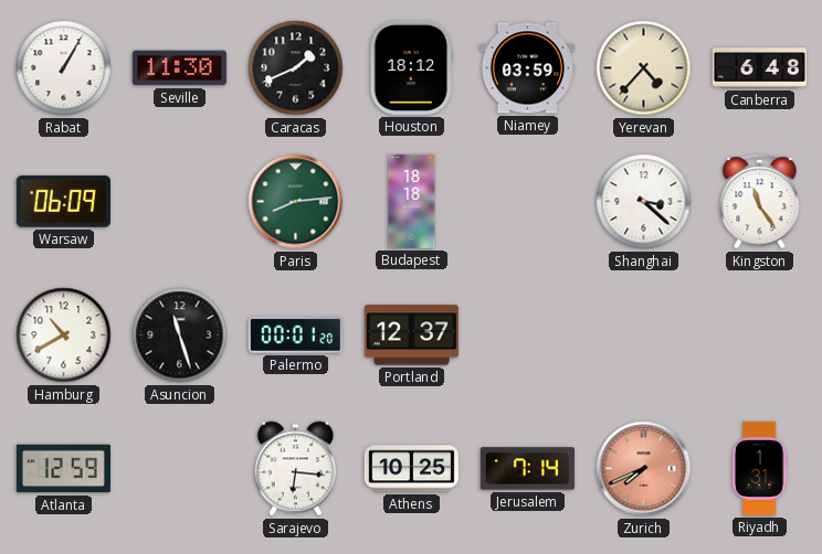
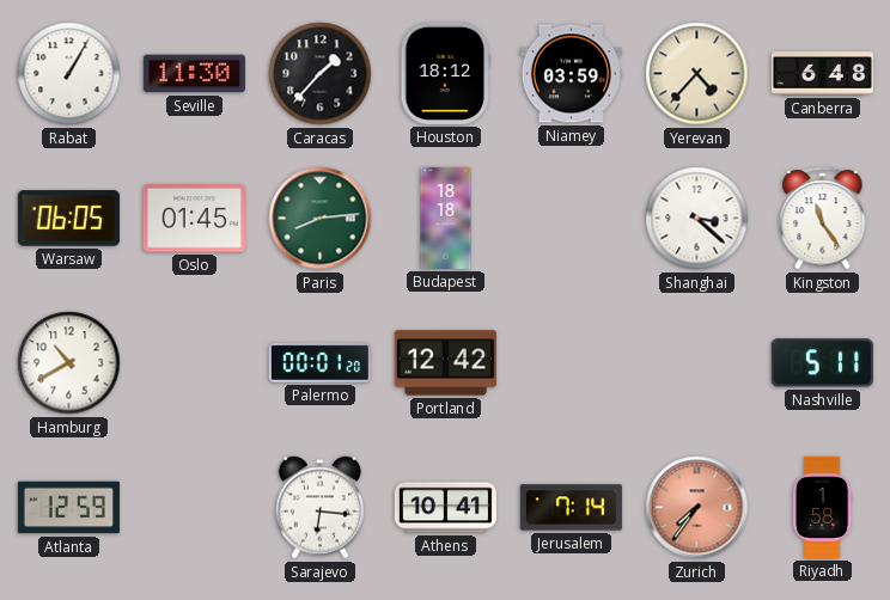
Caracas: 1:41 -> 1:37
Warsaw: 06:09 -> 06:05
Oslo: none -> 01:45
Asuncion: 11:27 -> none
Portland: 12:37 -> 12:42
Nashville: none -> 5:11
Athens: 10:25 -> 10:41
Zurich: 7:41 -> 7:36
Riyadh: 1:31 -> 1:58
